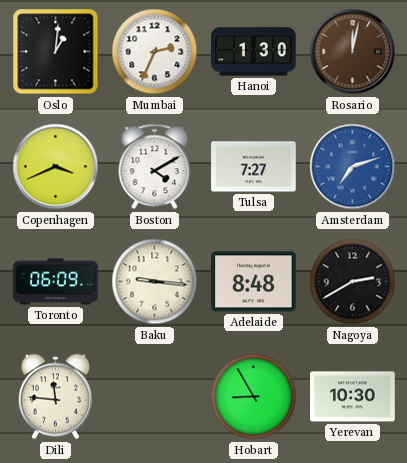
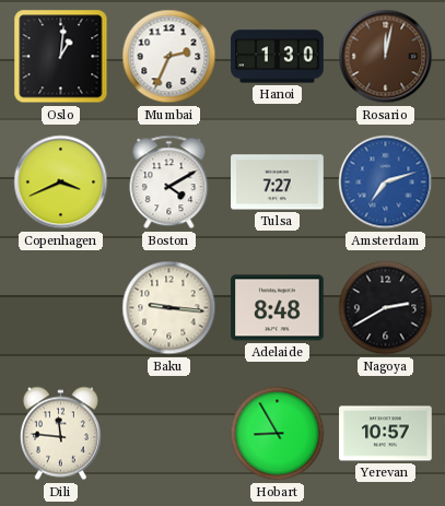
Toronto: 06:09 -> none
Yerevan: 10:30 -> 10:57
